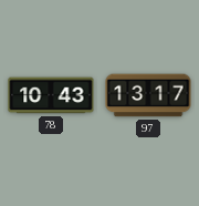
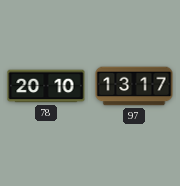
78: 10:43 -> 20:10
